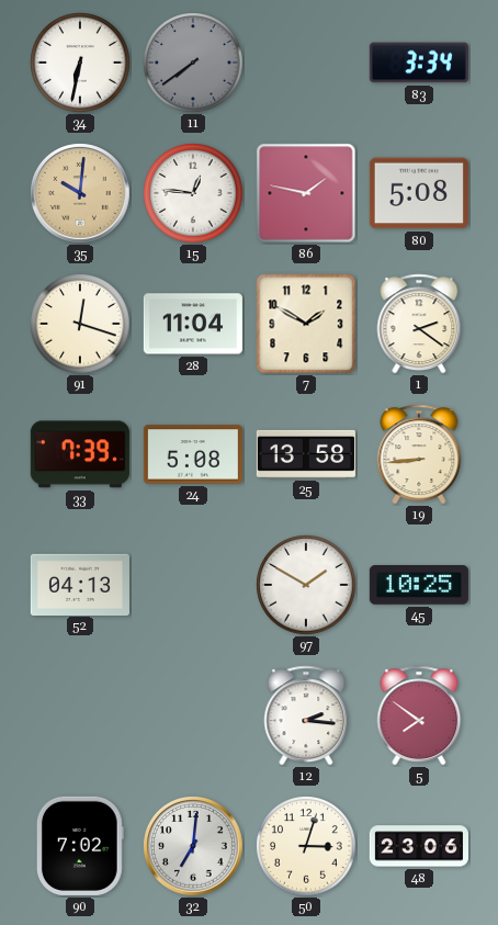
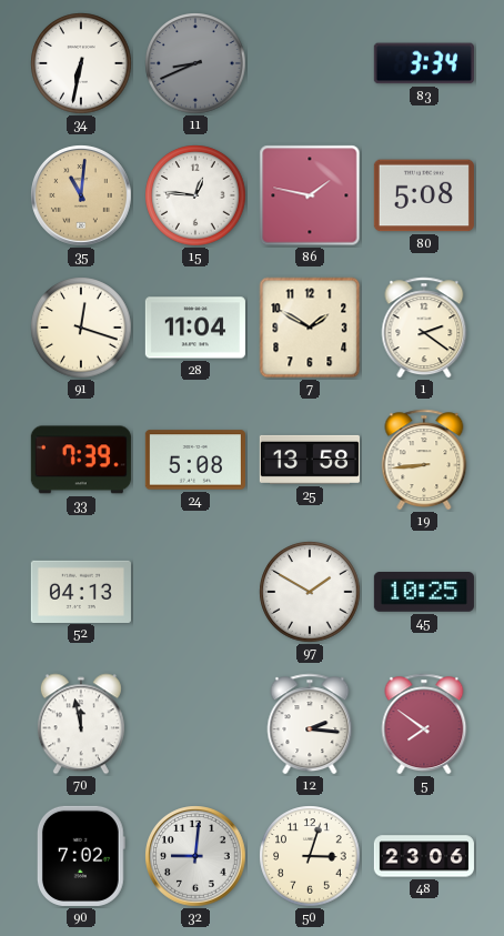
11: 7:39 -> 8:41
35: 10:01 -> 11:01
70: none -> 11:58
32: 7:01 -> 9:01
